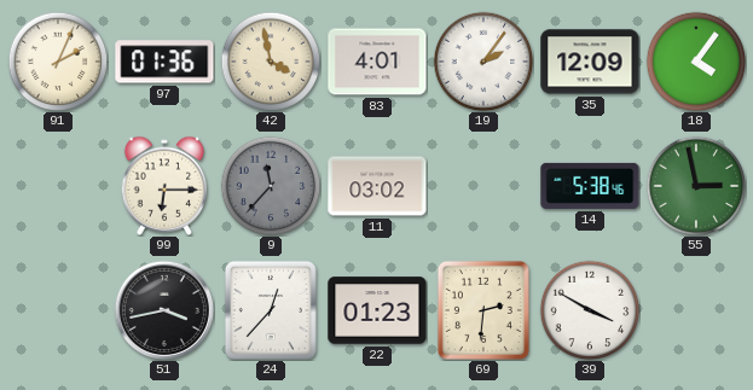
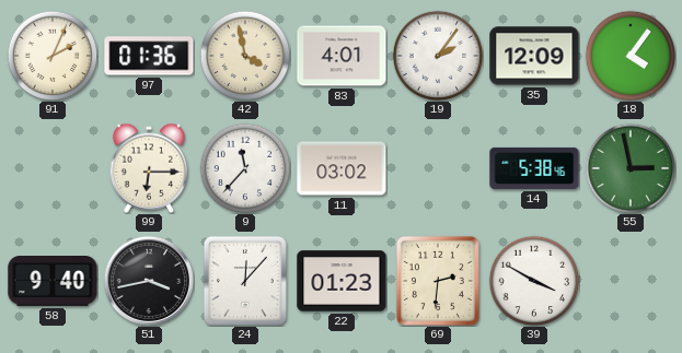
9 dial: grey -> white
58: none -> 9:40
24: 12:37 -> 12:07
